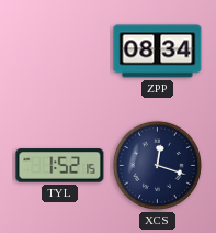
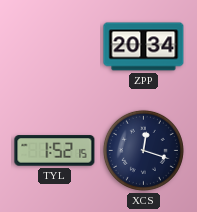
ZPP: 08:34 -> 20:34
